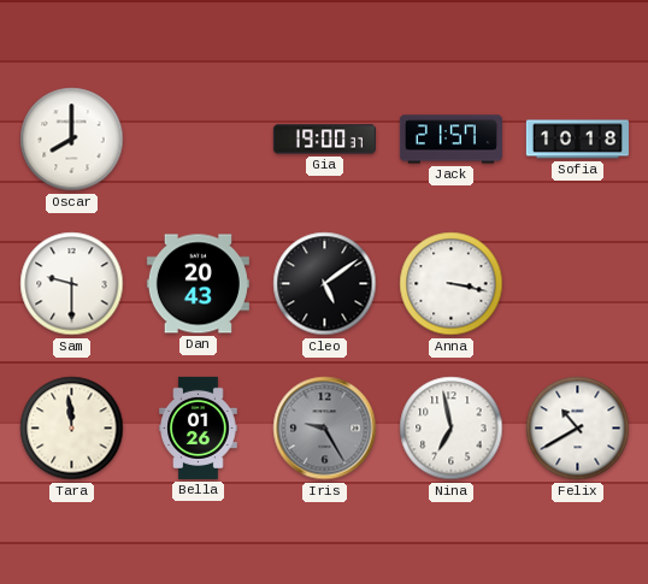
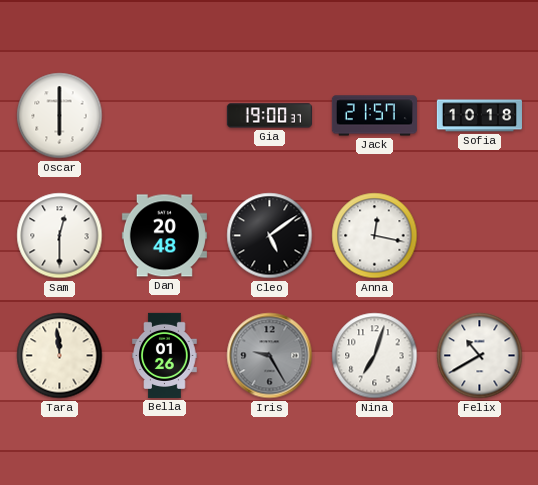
Oscar: 8:00 -> 6:00
Sam: 9:30 -> 12:30
Dan: 20:43 -> 20:48
Anna: 3:17 -> 12:17
Nina: 6:58 -> 7:03
